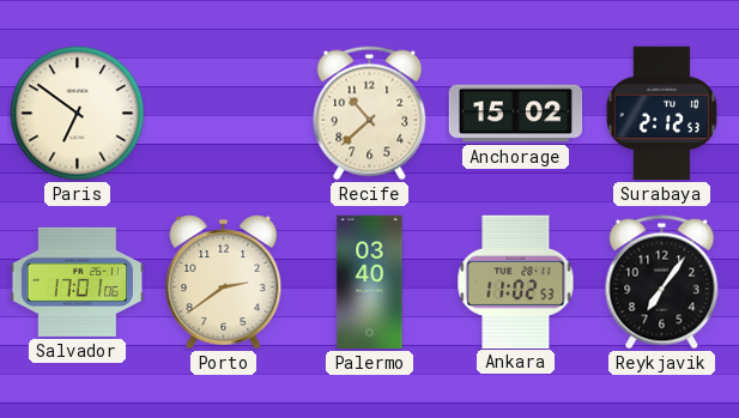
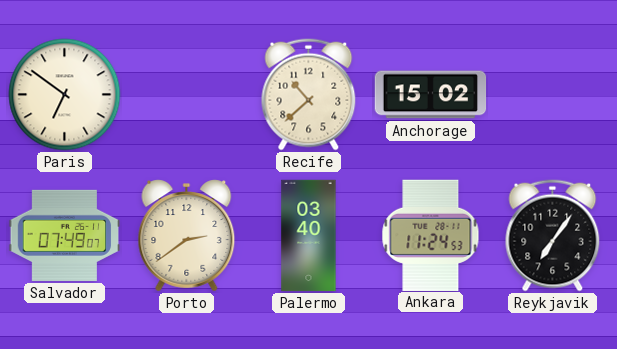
Surabaya: 2:12 -> none
Salvador: 17:01 -> 07:49
Ankara: 11:02 -> 11:24
